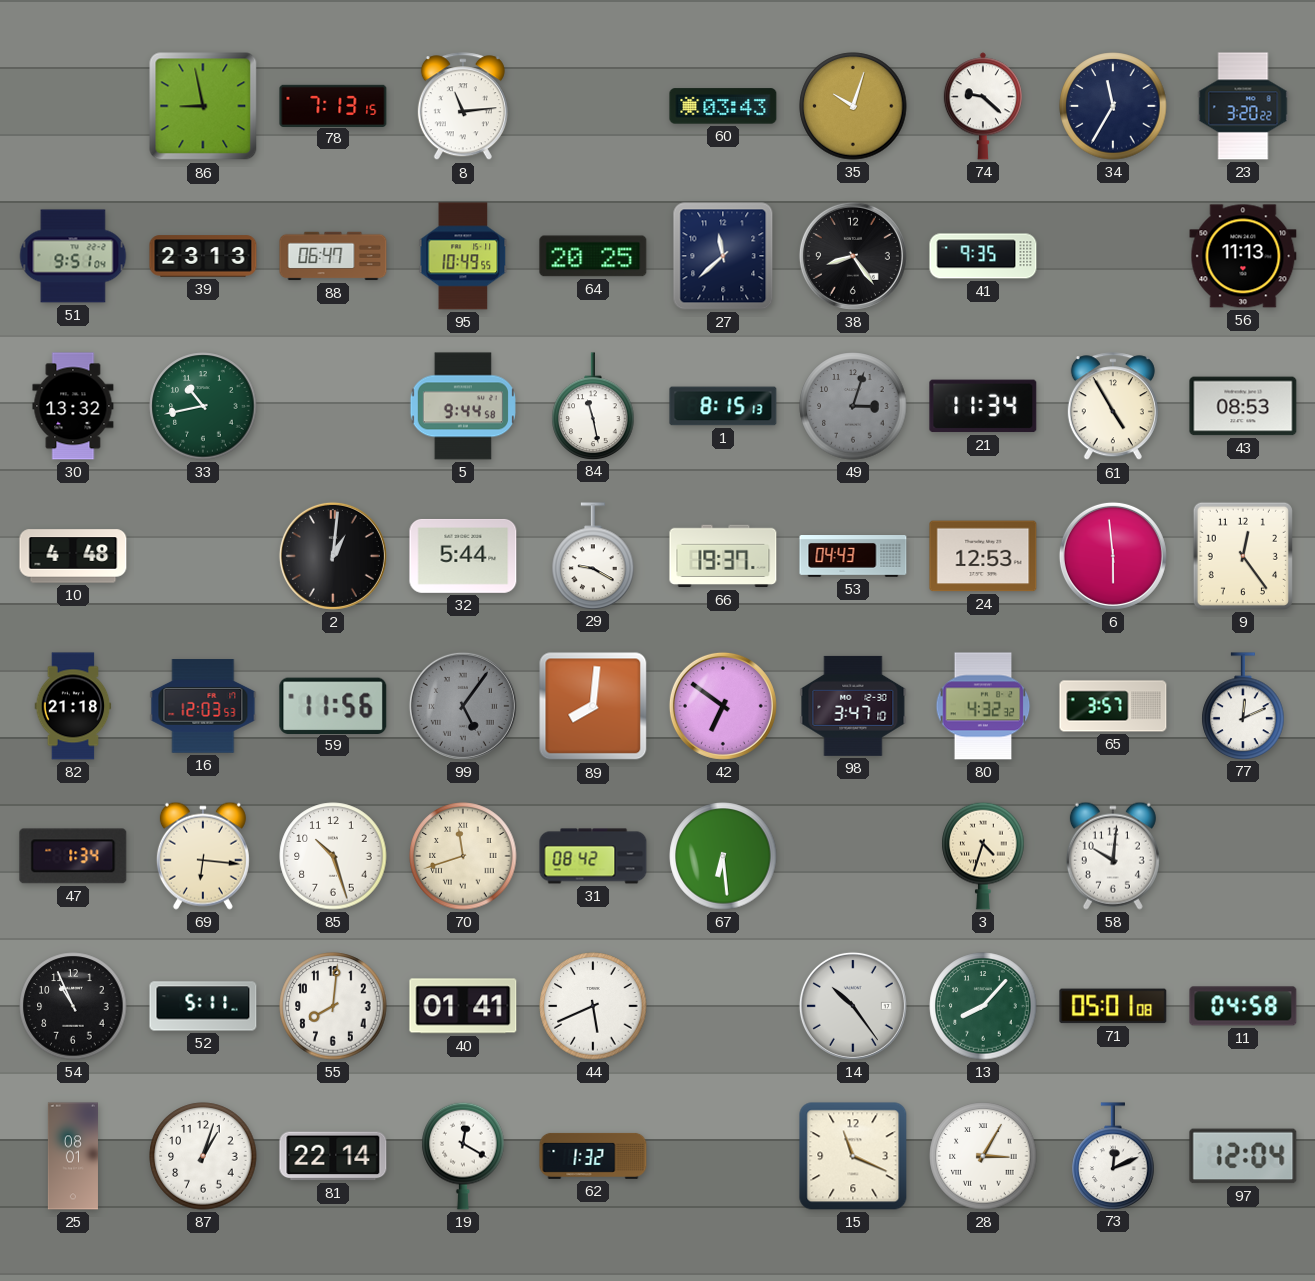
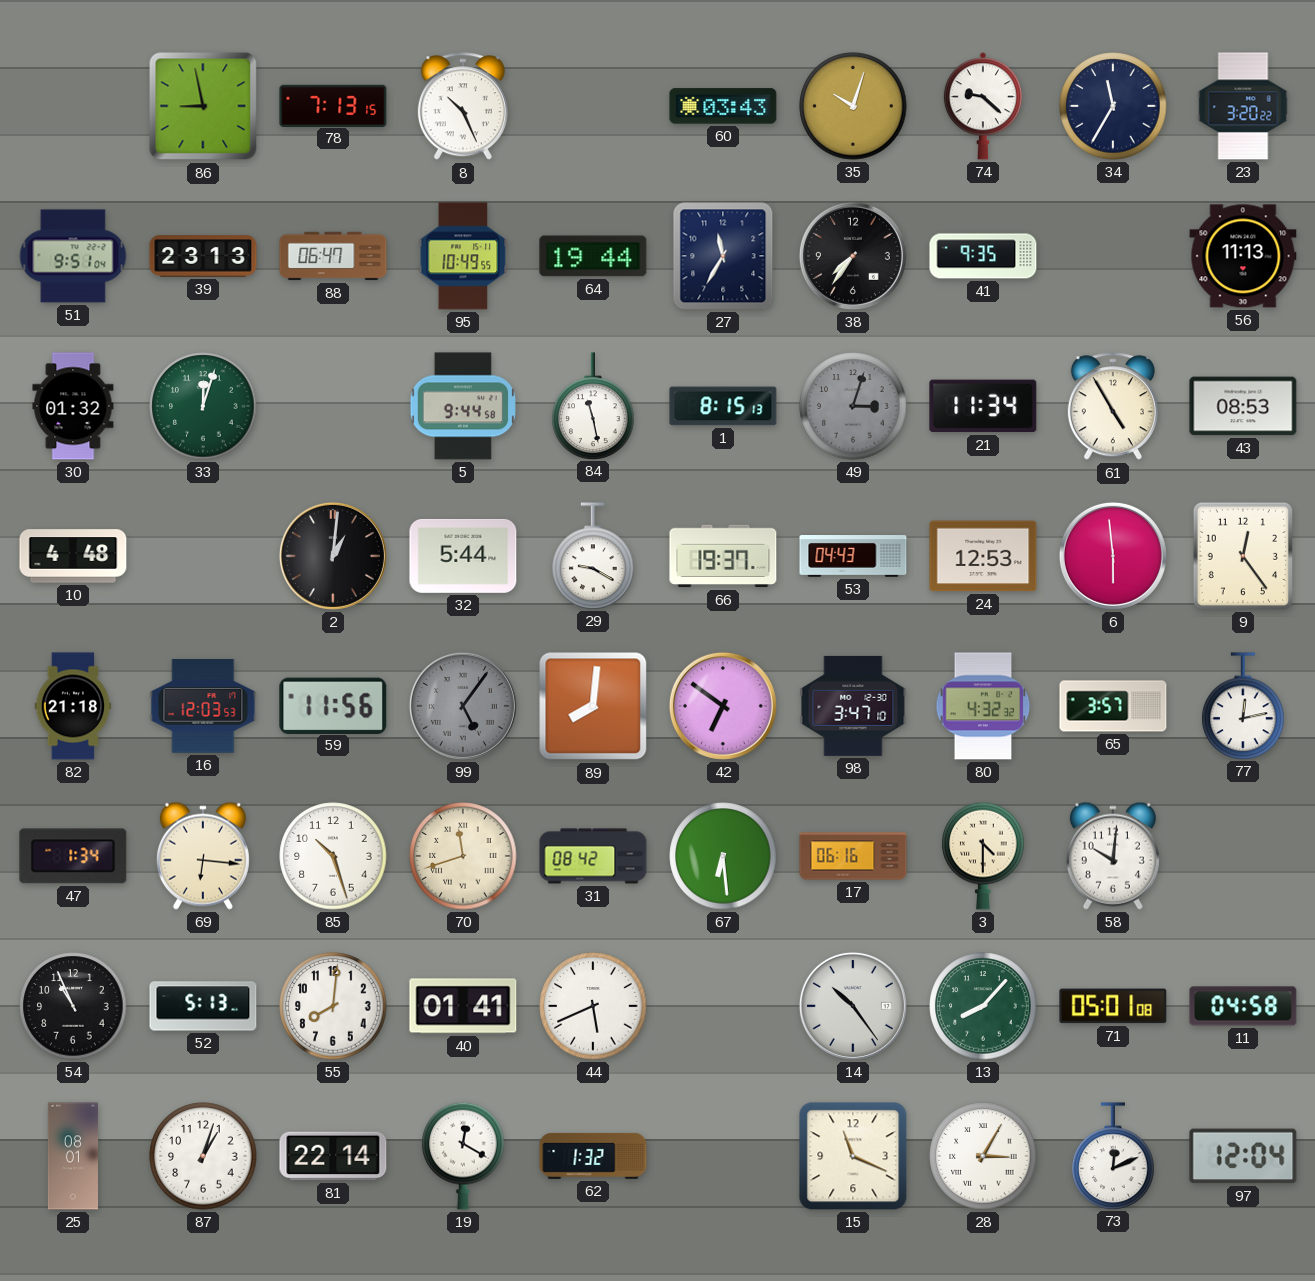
8: 11:14 -> 10:26
64: 20:25 -> 19:44
27: 11:38 -> 11:35
38: 8:24 -> 7:36
30: 13:32 -> 01:32
33: 10:43 -> 12:03
77: 12:11 -> 12:13
17: none -> 06:16
3: 4:33 -> 4:30
52: 5:11 -> 5:13
